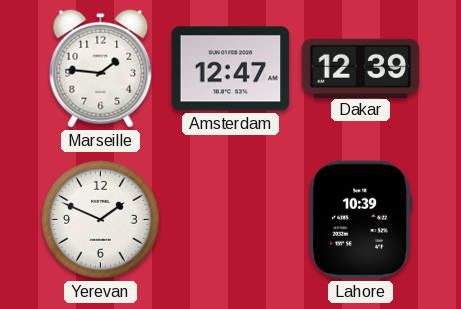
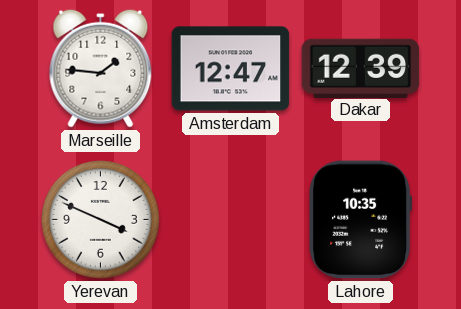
Yerevan: 1:49 -> 3:49
Lahore: 10:39 -> 10:35
